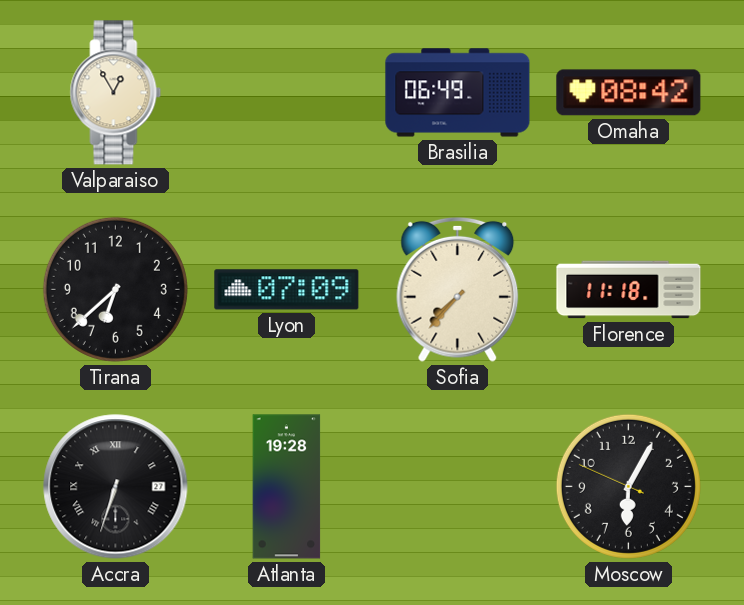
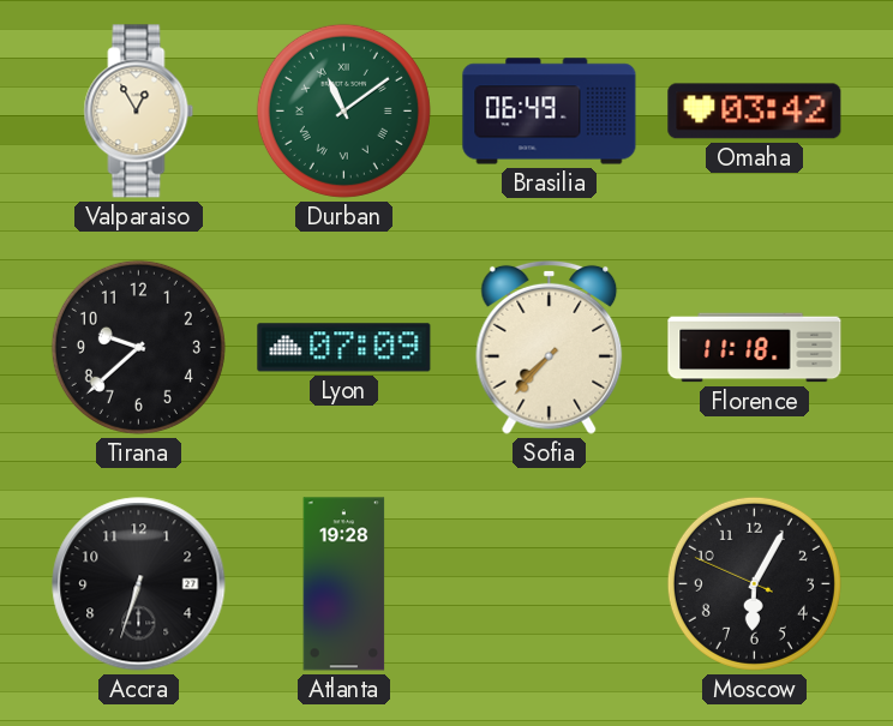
Durban: none -> 11:09
Omaha: 08:42 -> 03:42
Tirana: 6:38 -> 9:38
Accra numerals: Roman -> Arabic
